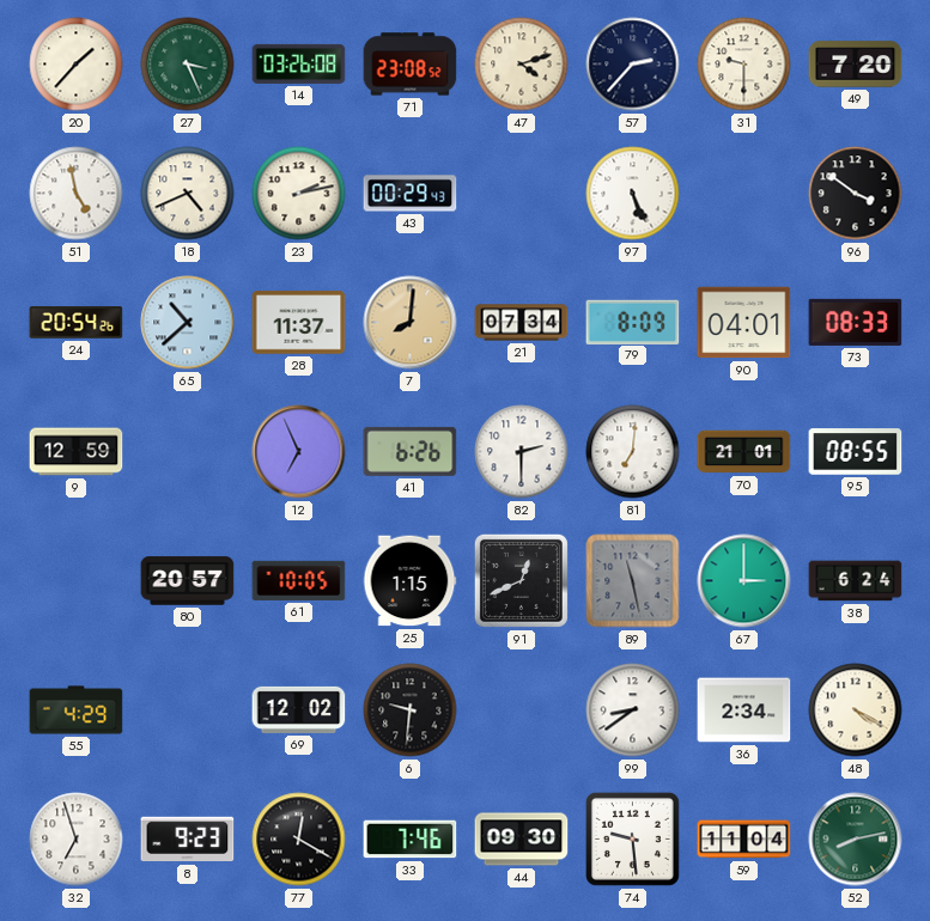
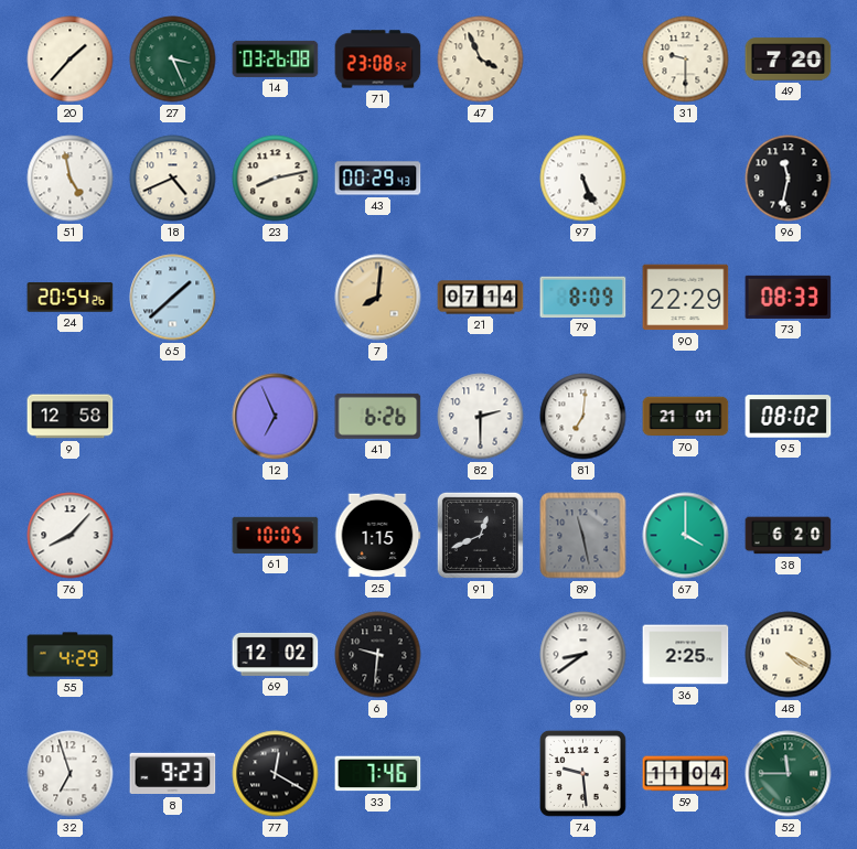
47: 4:12 -> 3:56
57: 2:37 -> none
23: 2:13 -> 8:13
96: 3:51 -> 11:32
65: 10:38 -> 1:38
28: 11:37 -> none
21: 07:34 -> 07:14
90: 04:01 -> 22:29
9: 12:59 -> 12:58
95: 08:55 -> 08:02
76: none -> 8:07
80: 20:57 -> none
67: 3:00 -> 4:00
38: 6:24 -> 6:20
36: 2:34 -> 2:25
44: 09:30 -> none
52: 8:13 -> 11:45
